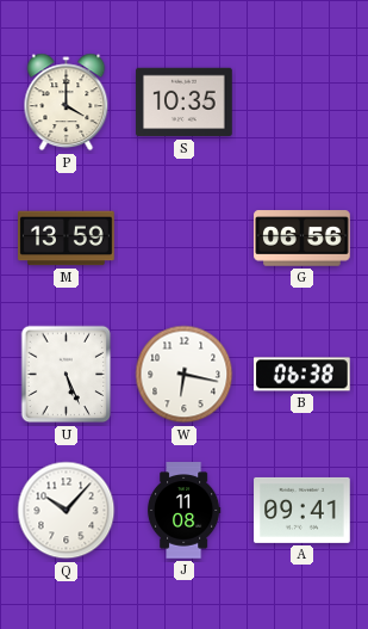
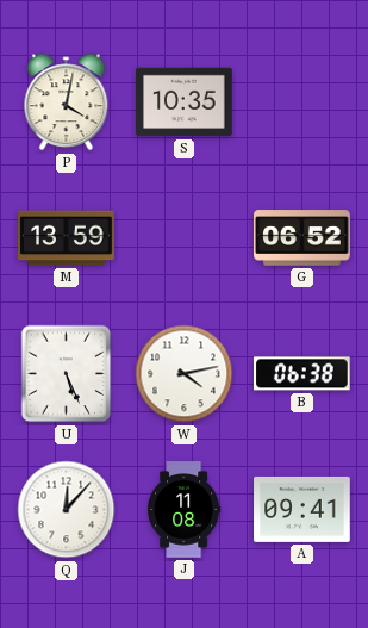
P: 4:00 -> 4:02
G: 06:56 -> 06:52
W: 6:17 -> 4:13
Q: 10:07 -> 12:07
